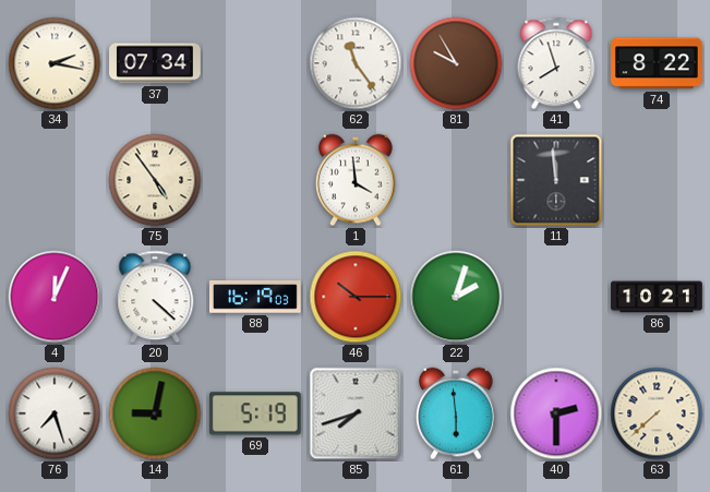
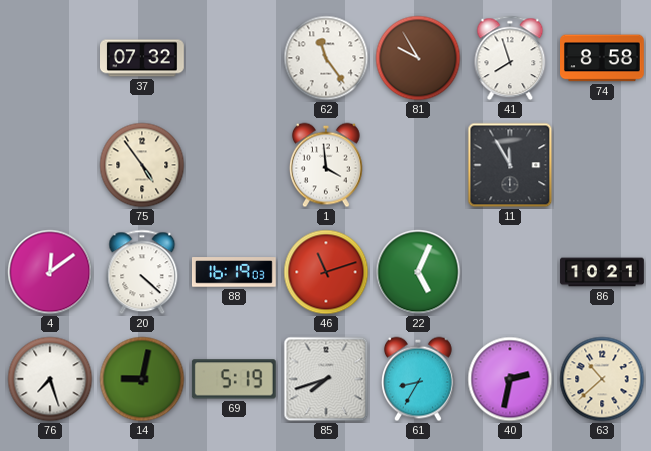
34: 2:17 -> none
37: 07:34 -> 07:32
74: 8:22 -> 8:58
11: 11:59 -> 11:55
4: 12:04 -> 12:09
46: 10:15 -> 11:12
22: 2:03 -> 5:04
61: 5:59 -> 8:35
40: 2:30 -> 2:32
63: 7:38 -> 10:38
